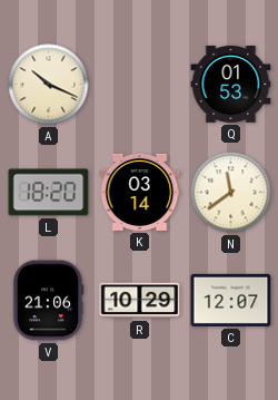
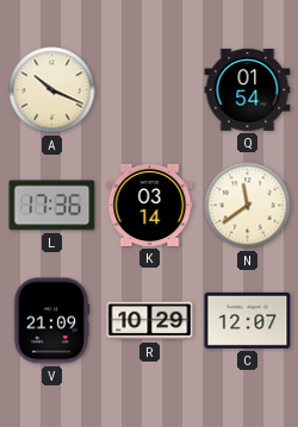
Q: 01:53 -> 01:54
L: 18:20 -> 17:36
V: 21:06 -> 21:09
